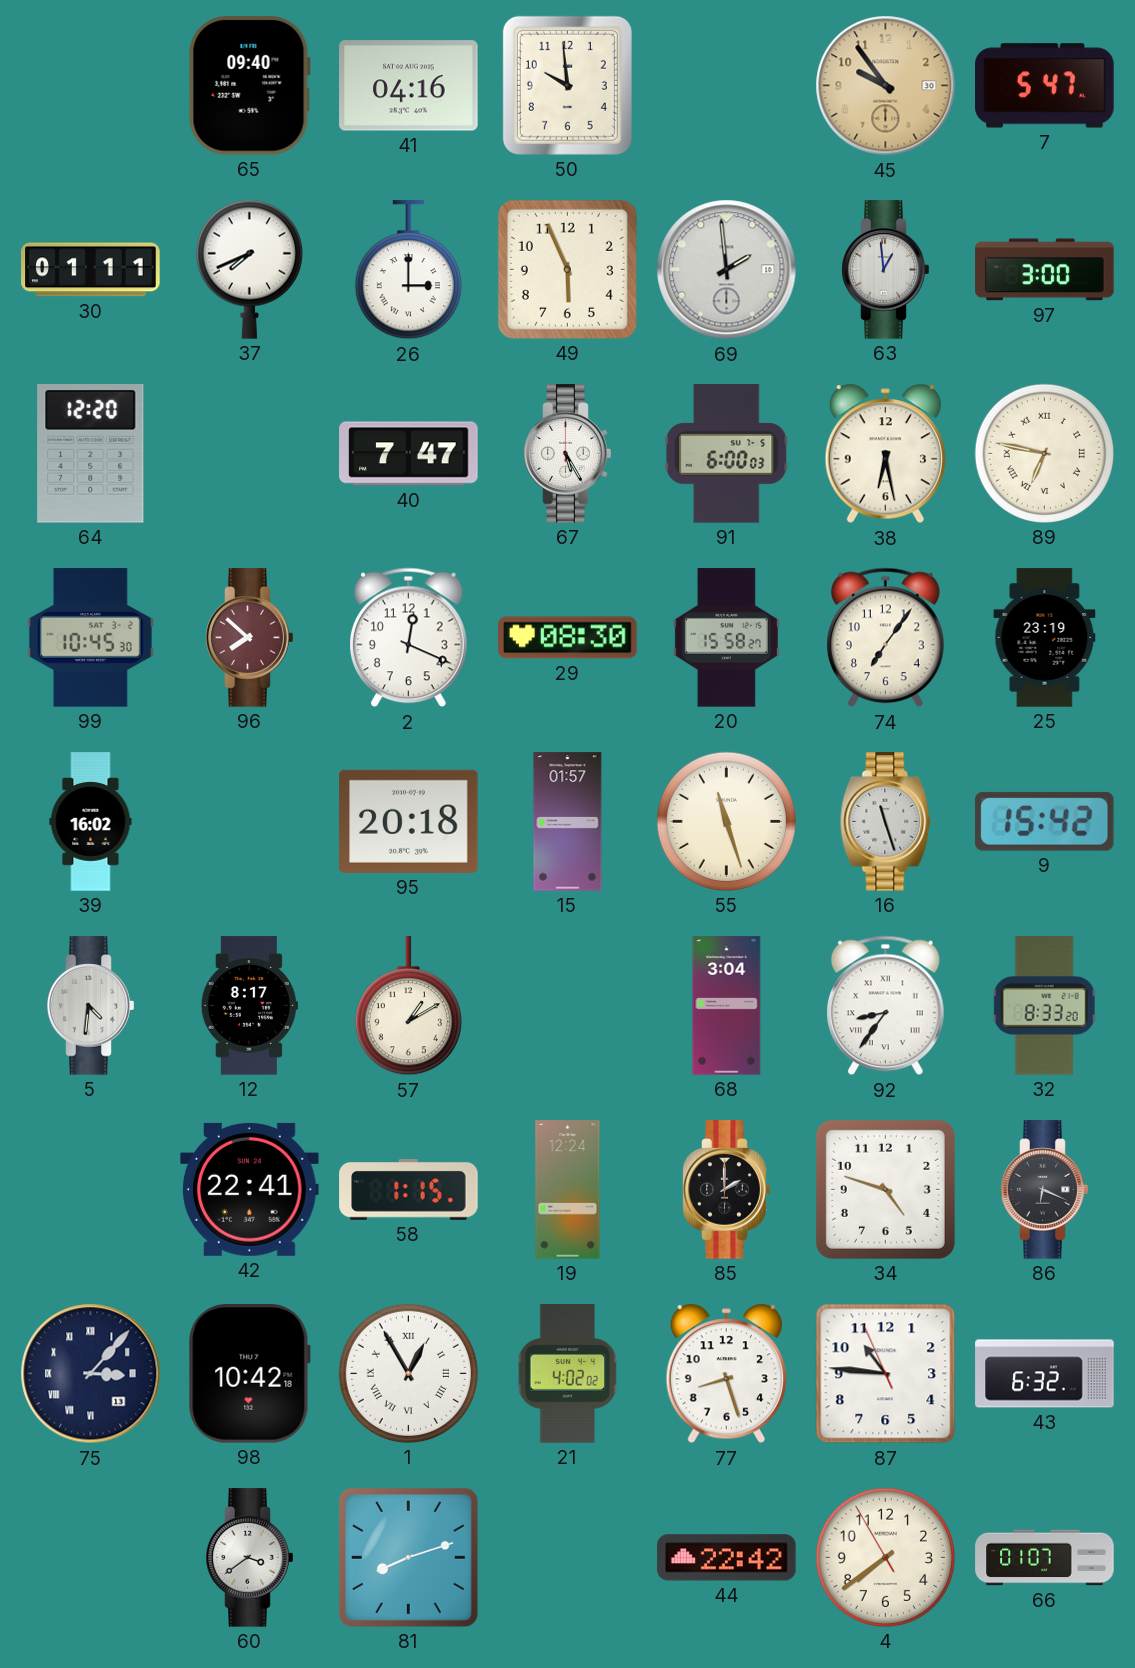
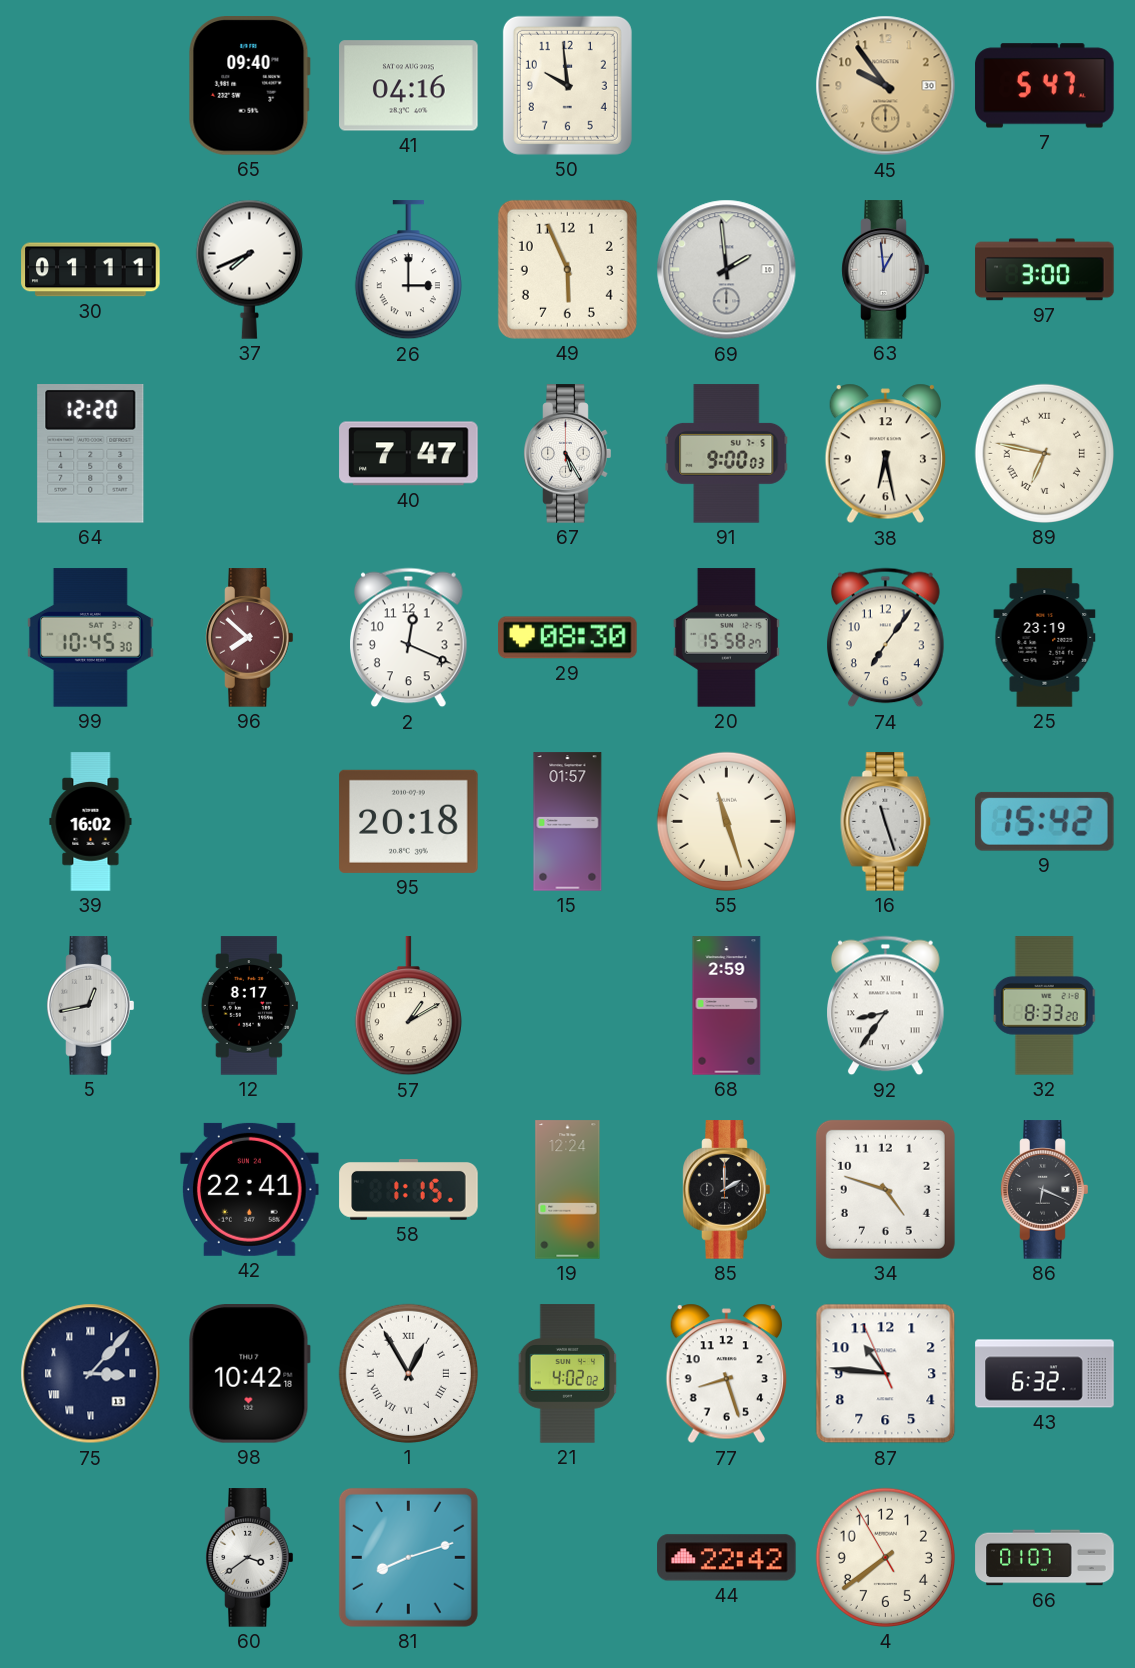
91: 6:00 -> 9:00
5: 4:31 -> 12:43
68: 3:04 -> 2:59
